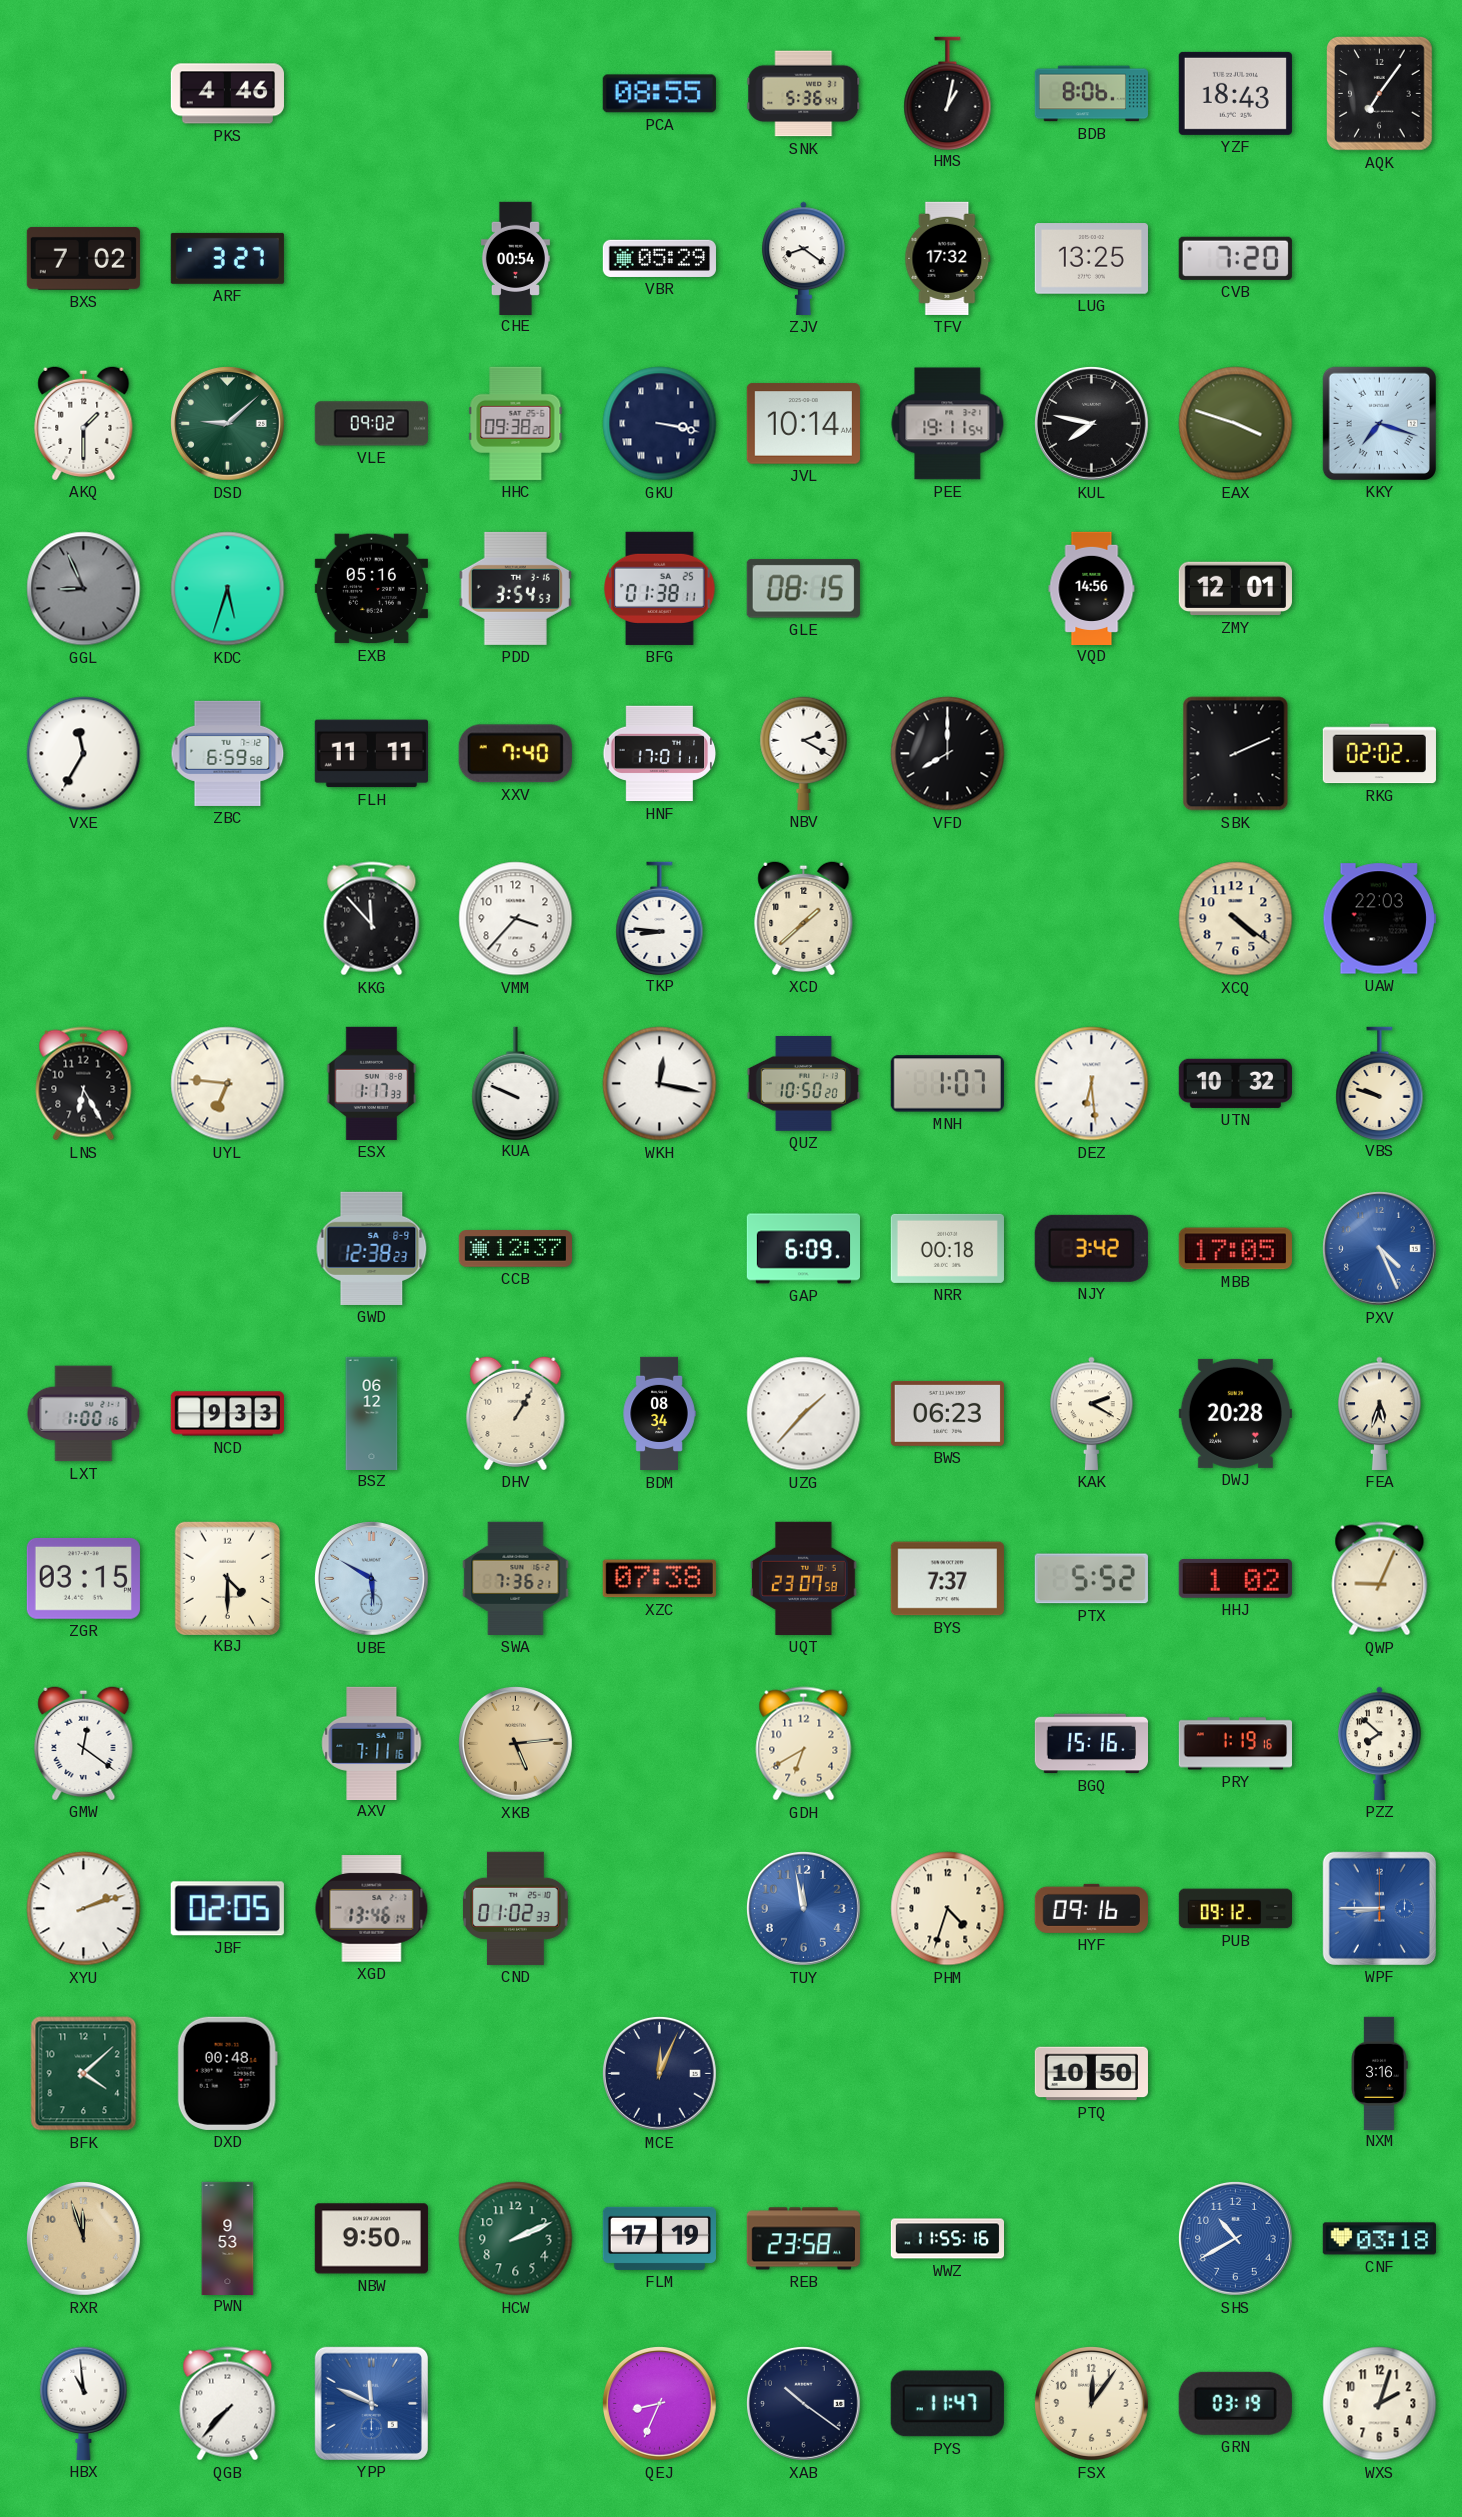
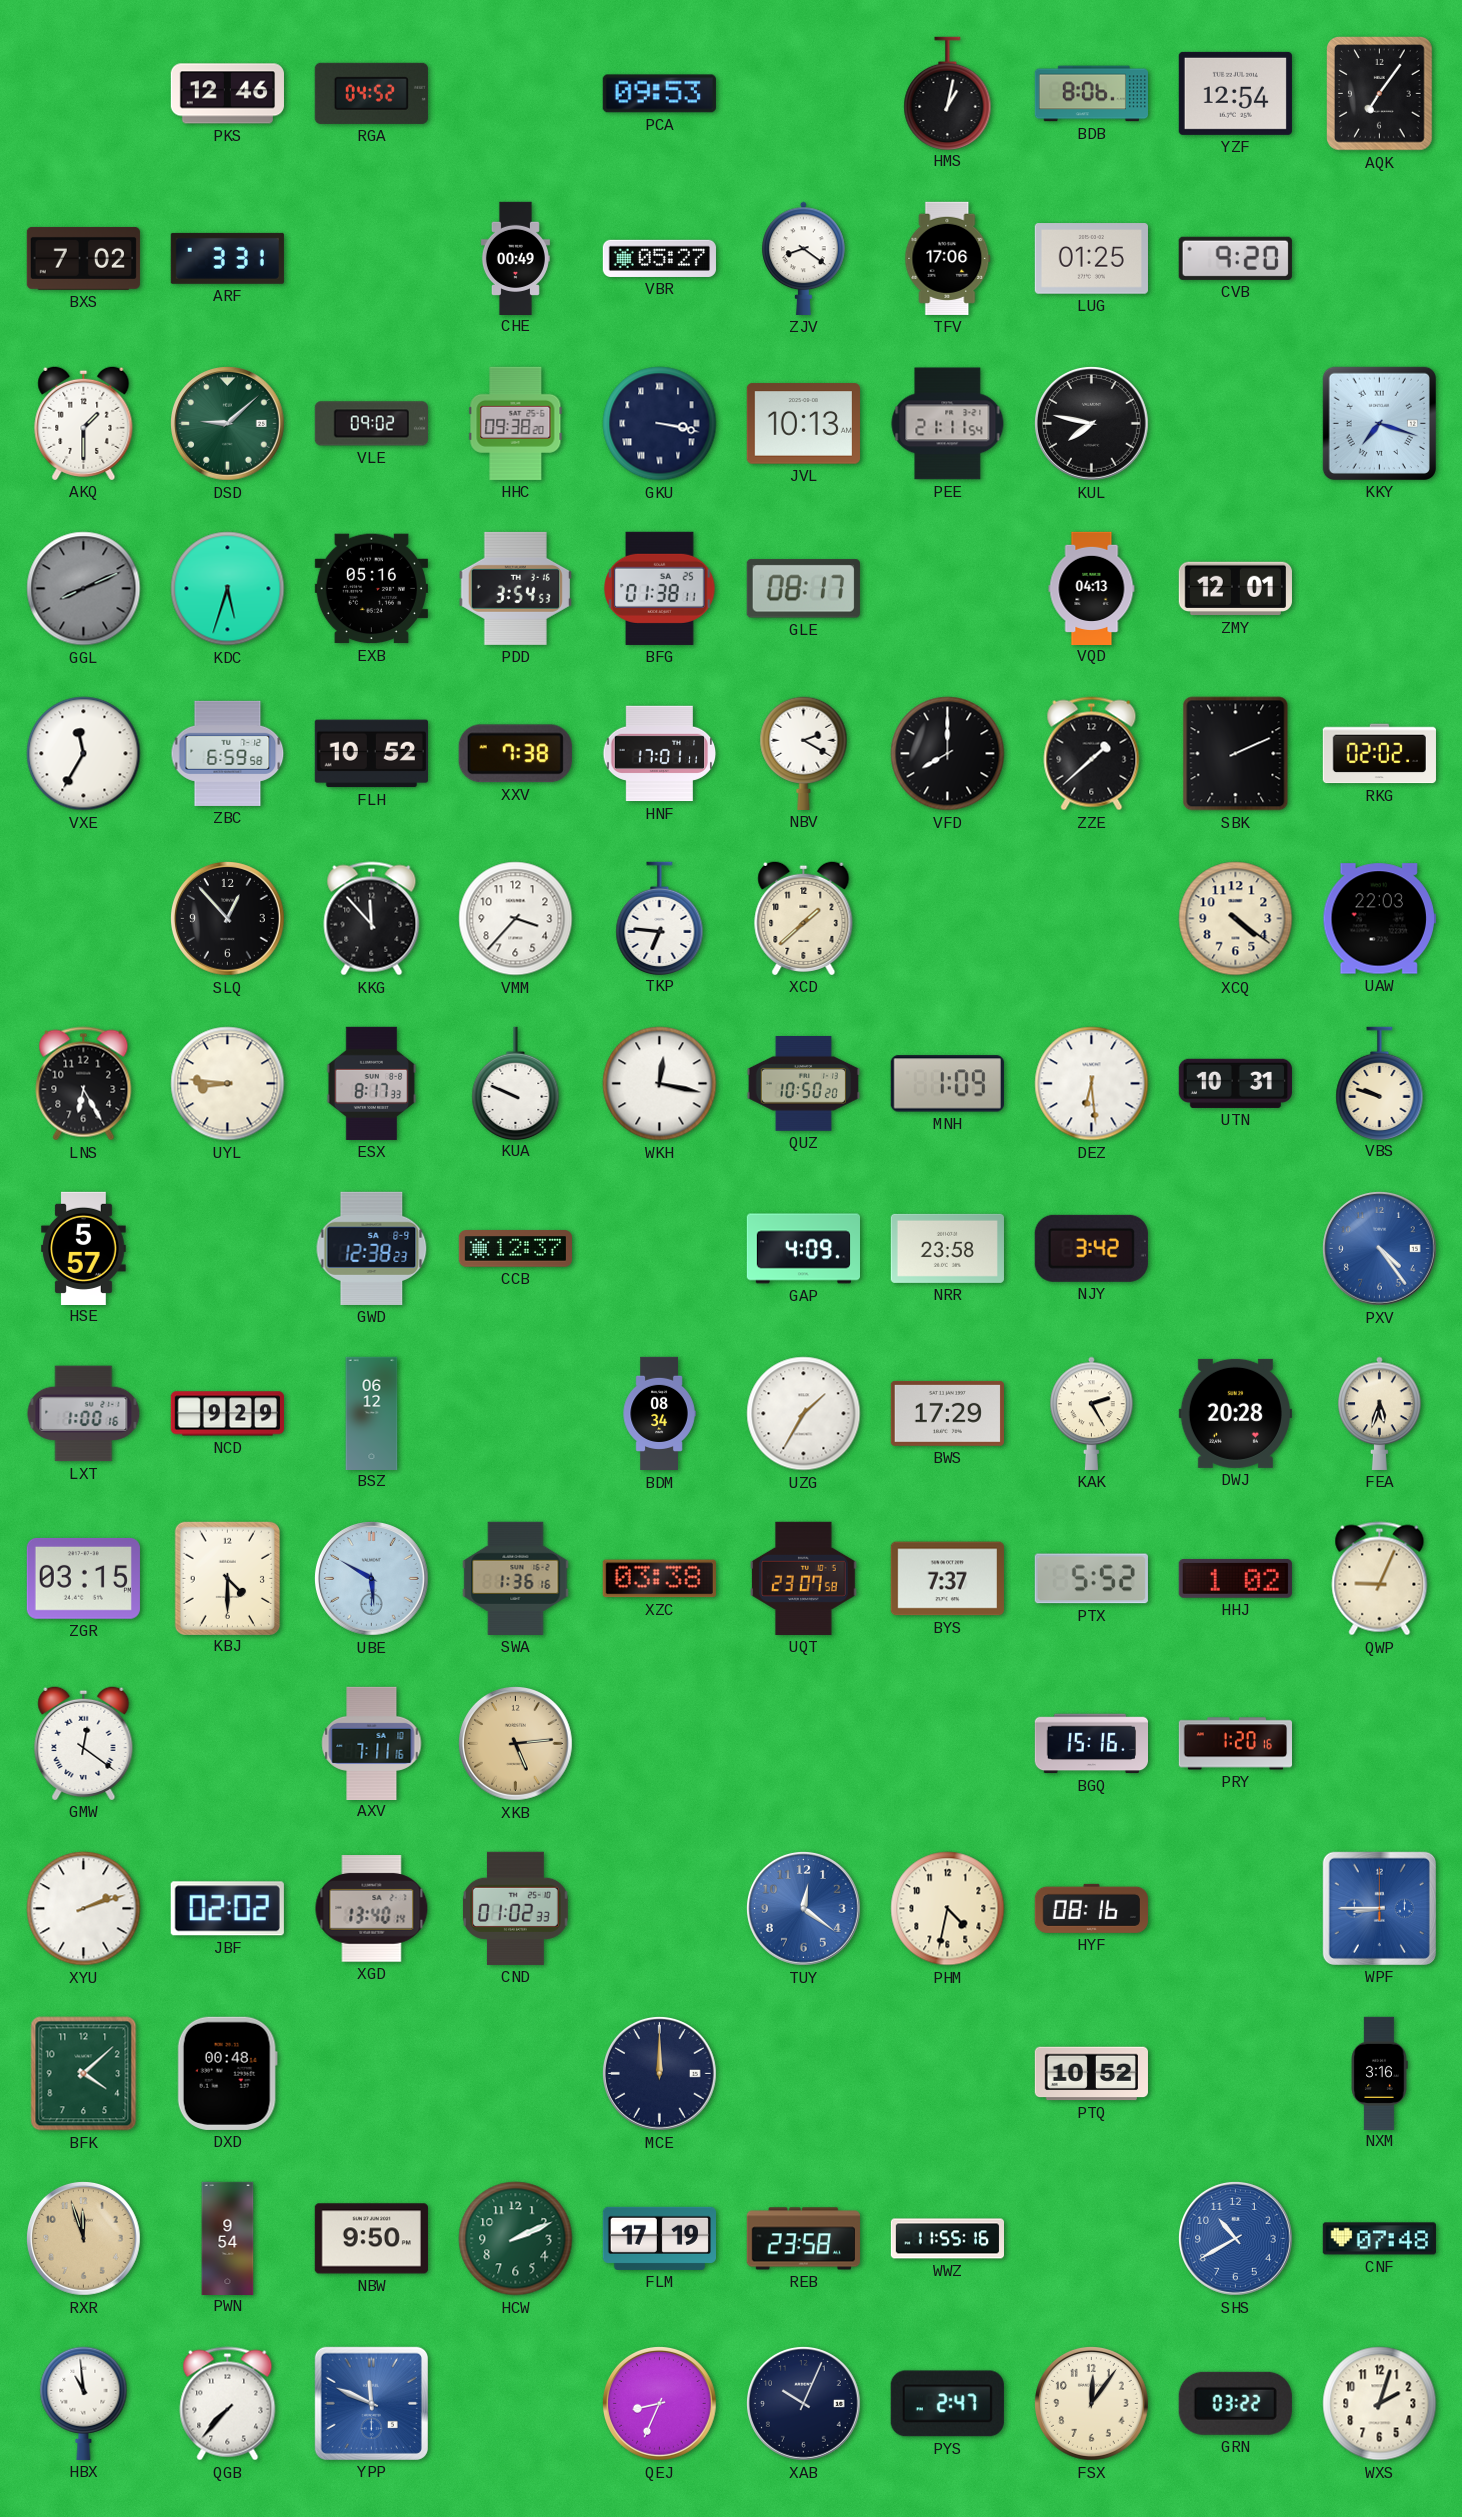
PKS: 4:46 -> 12:46
RGA: none -> 04:52
PCA: 08:55 -> 09:53
SNK: 5:36 -> none
YZF: 18:43 -> 12:54
ARF: 3:27 -> 3:31
CHE: 00:54 -> 00:49
VBR: 05:29 -> 05:27
TFV: 17:32 -> 17:06
LUG: 13:25 -> 01:25
CVB: 7:20 -> 9:20
JVL: 10:14 -> 10:13
PEE: 19:11 -> 21:11
EAX: 3:48 -> none
GGL: 8:56 -> 8:11
GLE: 08:15 -> 08:17
VQD: 14:56 -> 04:13
FLH: 11:11 -> 10:52
XXV: 7:40 -> 7:38
ZZE: none -> 1:38
SLQ: none -> 12:53
TKP: 8:46 -> 6:46
UYL: 6:46 -> 8:46
ESX: 1:17 -> 8:17
MNH: 1:07 -> 1:09
UTN: 10:32 -> 10:31
HSE: none -> 5:57
GAP: 6:09 -> 4:09
NRR: 00:18 -> 23:58
MBB: 17:05 -> none
PXV: 4:26 -> 4:24
NCD: 9:33 -> 9:29
DHV: 1:05 -> none
UZG: 1:37 -> 1:35
BWS: 06:23 -> 17:29
KAK: 2:20 -> 2:25
SWA: 7:36 -> 1:36
XZC: 07:38 -> 03:38
GDH: 6:40 -> none
PRY: 1:19 -> 1:20
PZZ: 7:52 -> none
JBF: 02:05 -> 02:02
XGD: 13:46 -> 13:40
TUY: 11:58 -> 12:21
PHM: 4:33 -> 4:32
HYF: 09:16 -> 08:16
PUB: 09:12 -> none
MCE: 12:04 -> 12:00
PTQ: 10:50 -> 10:52
PWN: 9:53 -> 9:54
CNF: 03:18 -> 07:48
XAB: 10:21 -> 10:04
PYS: 11:47 -> 2:47
GRN: 03:19 -> 03:22
